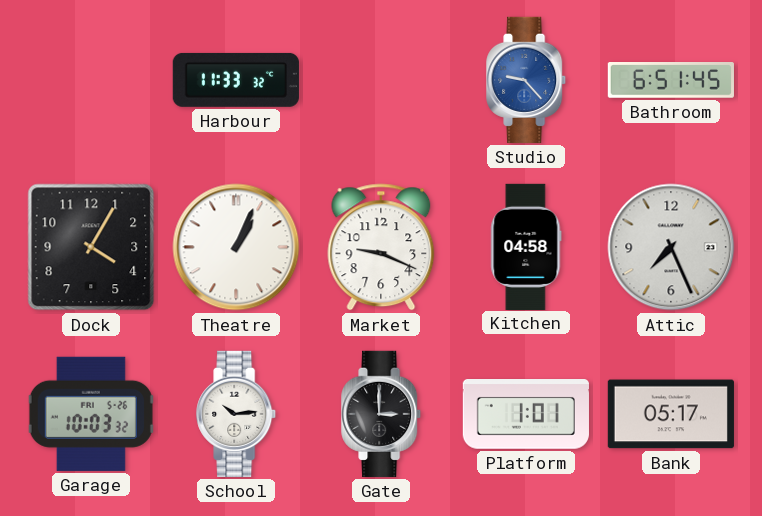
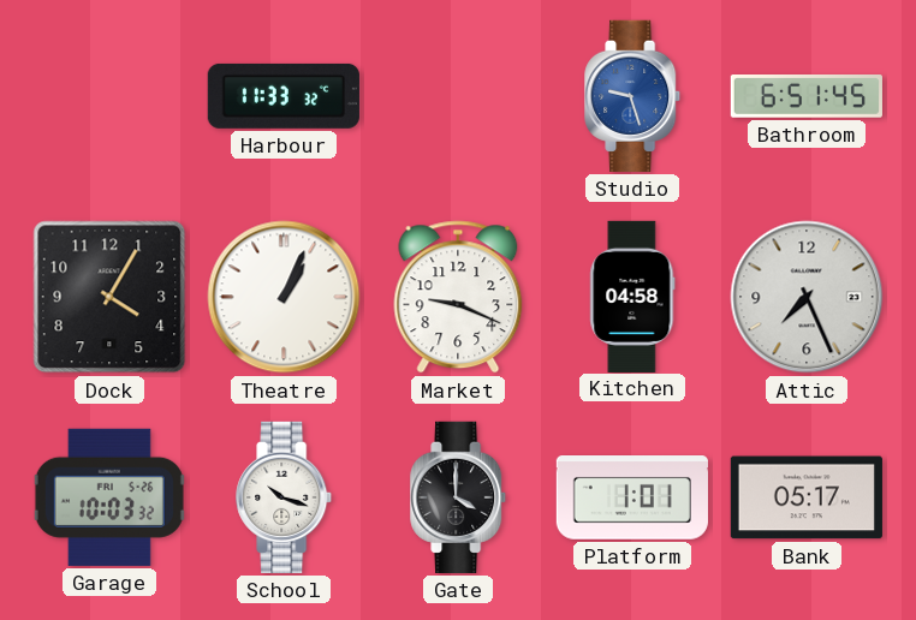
Studio: 9:23 -> 9:27
School: 10:14 -> 10:18
Gate: 3:00 -> 4:00
